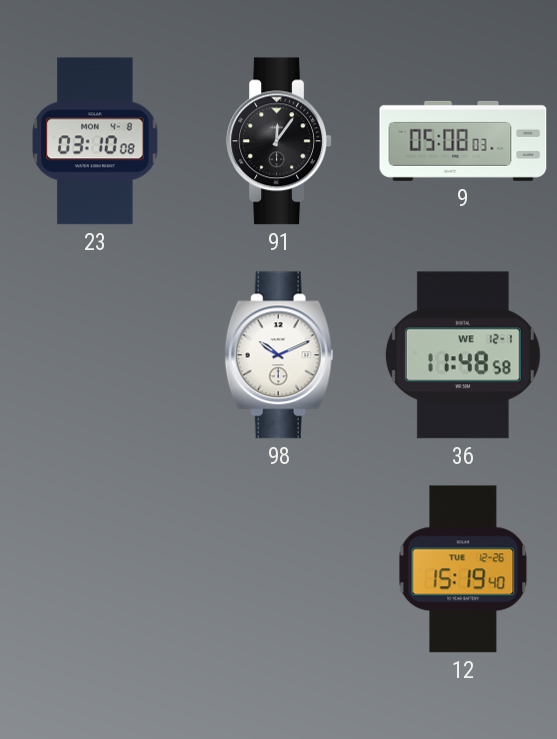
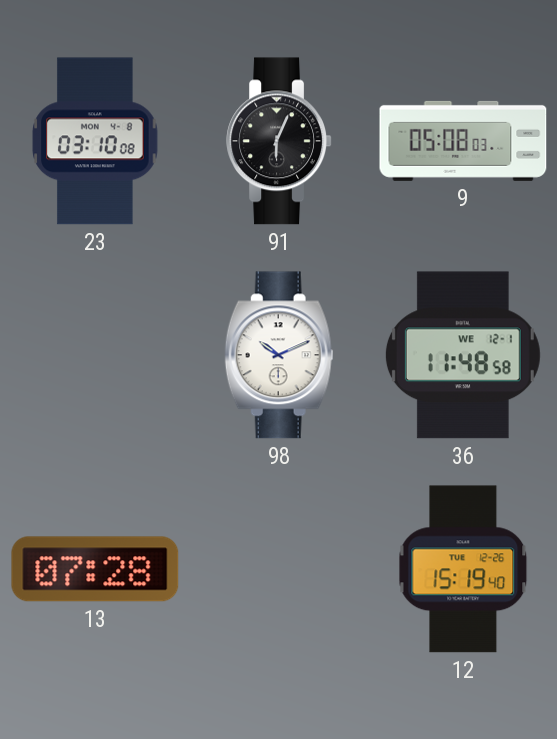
91: 12:06 -> 6:04
13: none -> 07:28
